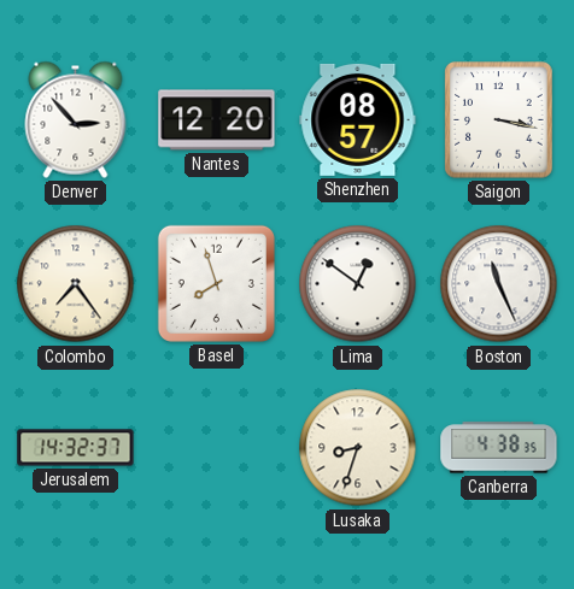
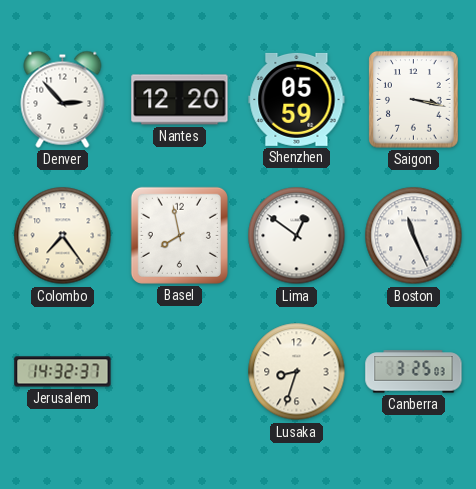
Shenzhen: 08:57 -> 05:59
Basel: 7:57 -> 7:58
Canberra: 4:38 -> 3:25
